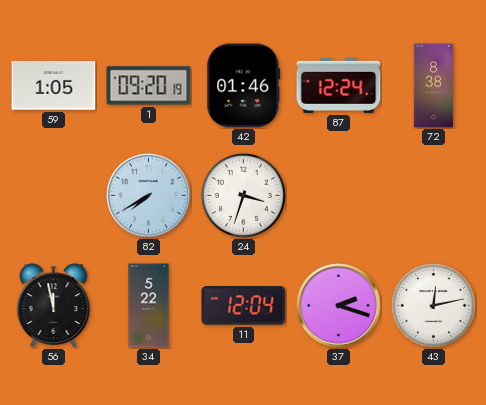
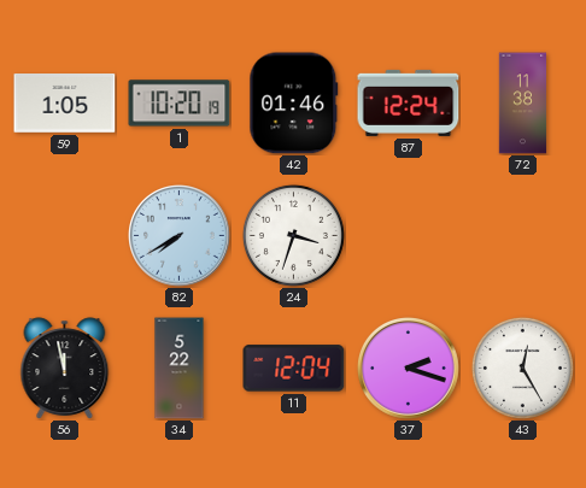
1: 09:20 -> 10:20
72: 8:38 -> 11:38
43: 12:13 -> 12:25
